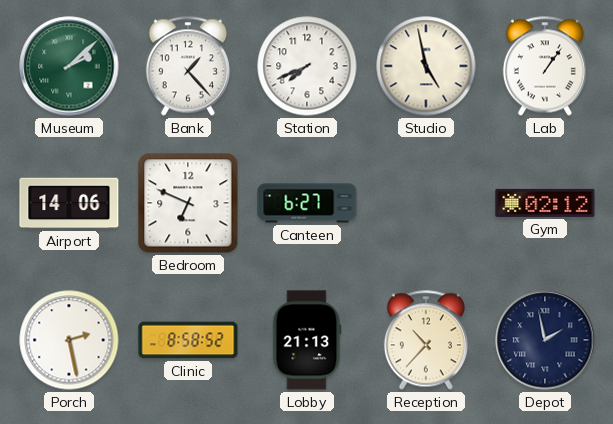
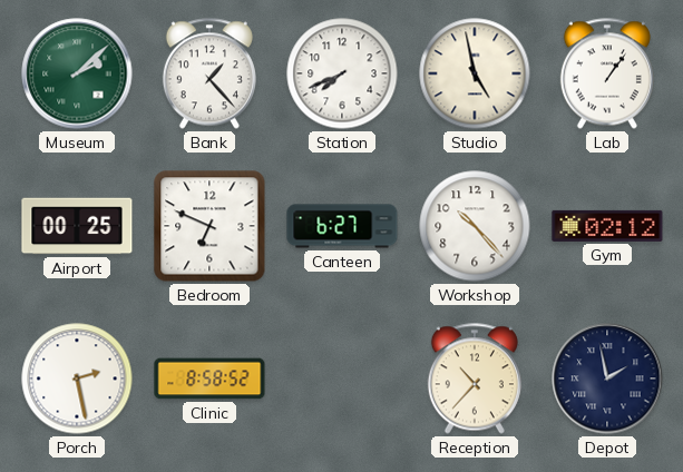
Airport: 14:06 -> 00:25
Workshop: none -> 10:23
Lobby: 21:13 -> none
